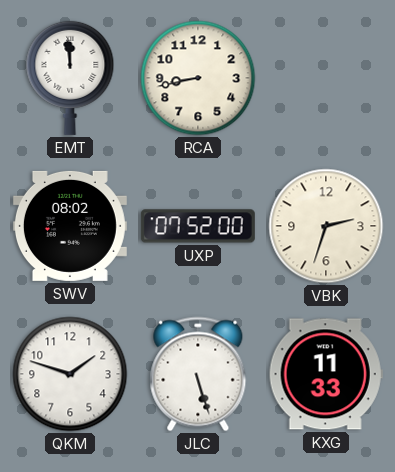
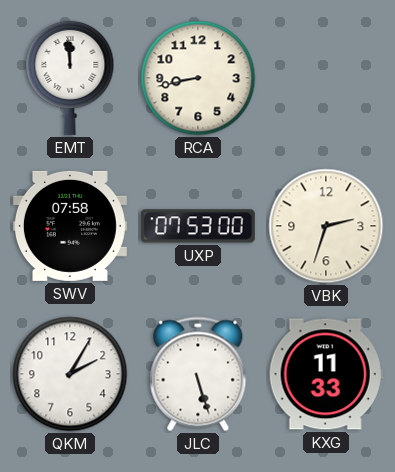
SWV: 08:02 -> 07:58
UXP: 07:52 -> 07:53
QKM: 1:48 -> 2:05
